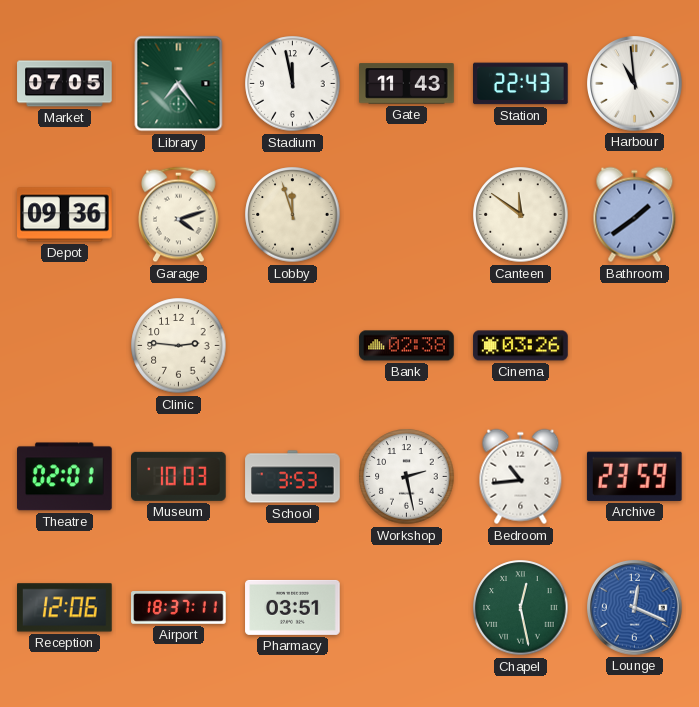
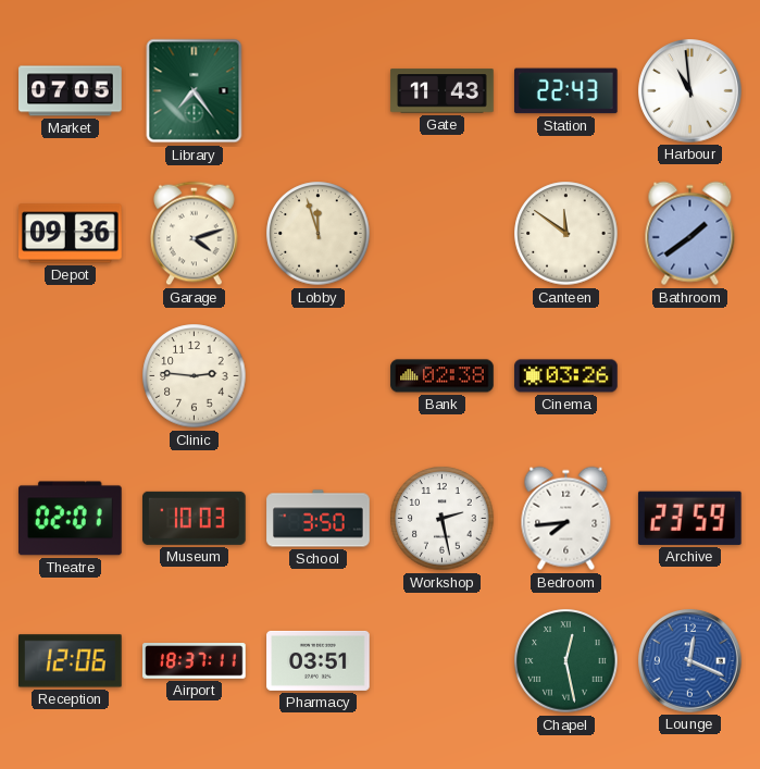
Stadium: 11:58 -> none
School: 3:53 -> 3:50
Bedroom: 10:44 -> 7:44
